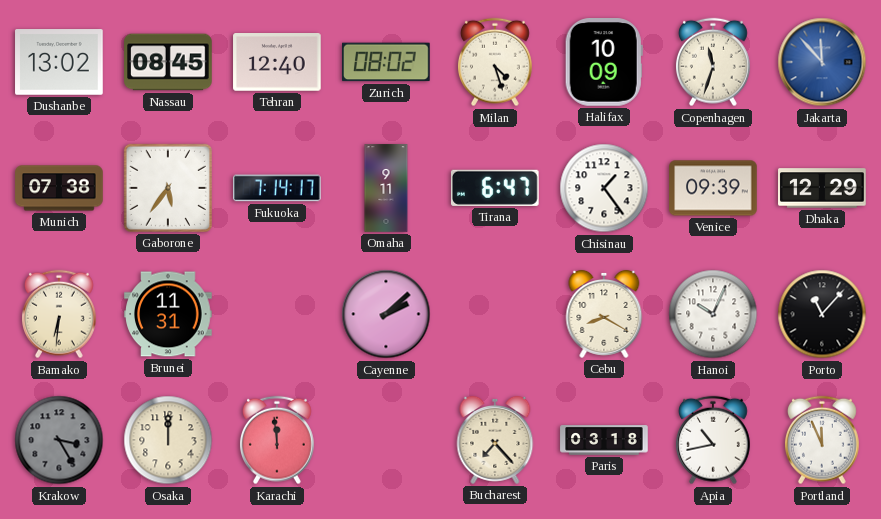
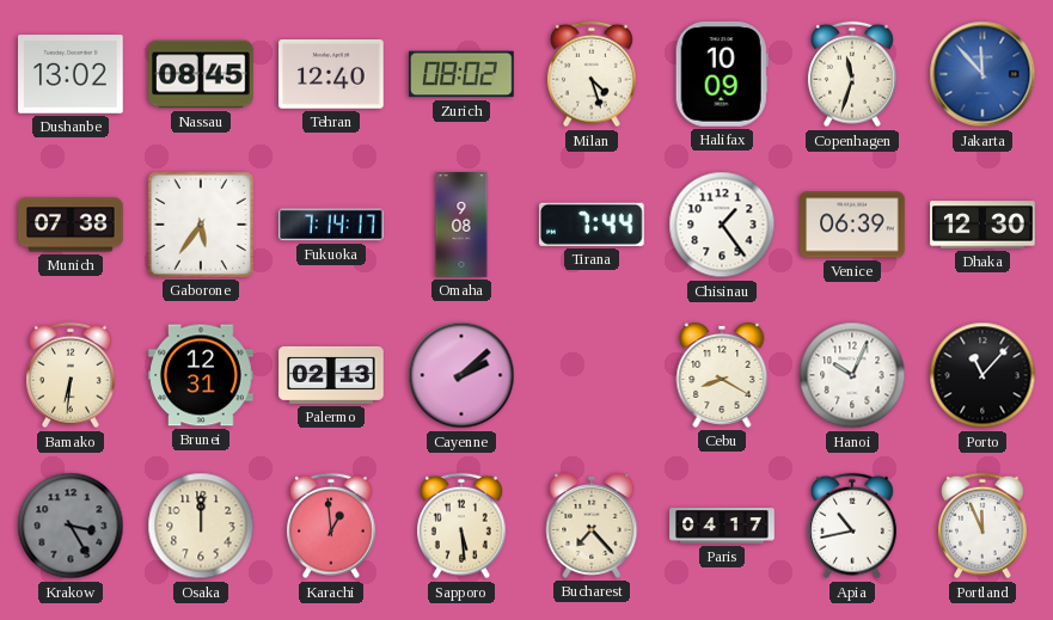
Omaha: 9:11 -> 9:08
Tirana: 6:47 -> 7:44
Venice: 09:39 -> 06:39
Dhaka: 12:29 -> 12:30
Brunei: 11:31 -> 12:31
Palermo: none -> 02:13
Karachi: 11:59 -> 12:59
Sapporo: none -> 5:29
Paris: 03:18 -> 04:17
